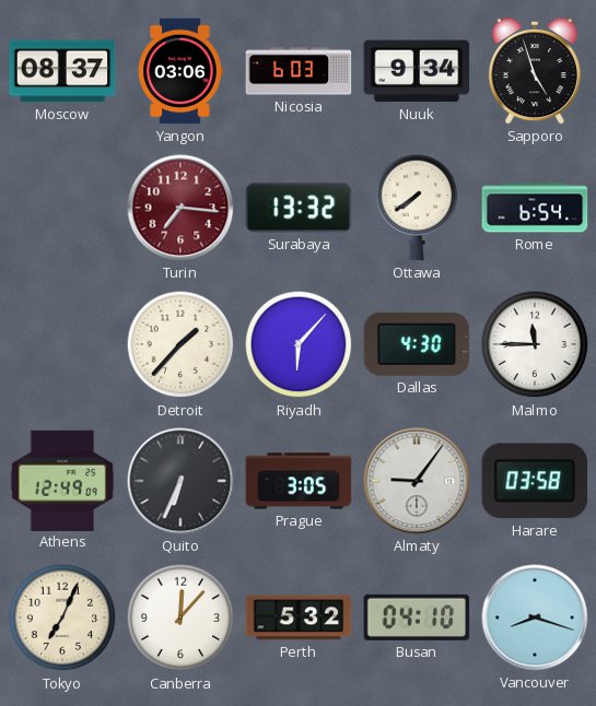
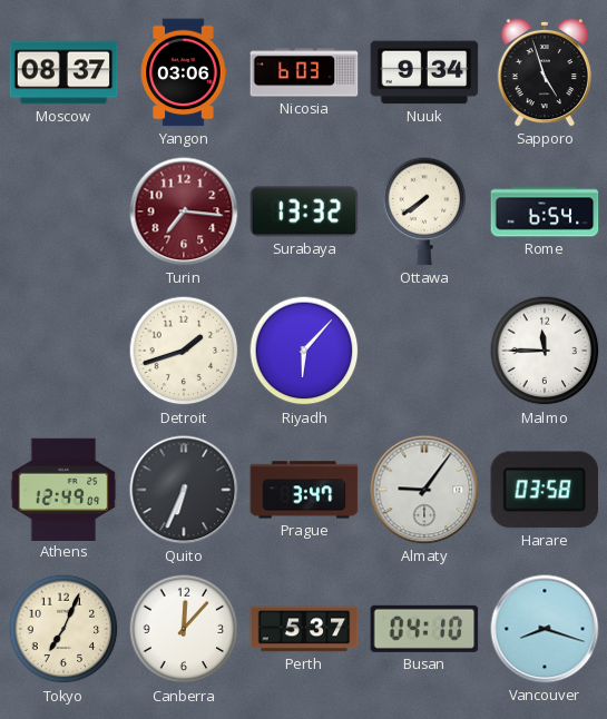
Detroit: 1:37 -> 1:42
Dallas: 4:30 -> none
Prague: 3:05 -> 3:47
Perth: 5:32 -> 5:37
